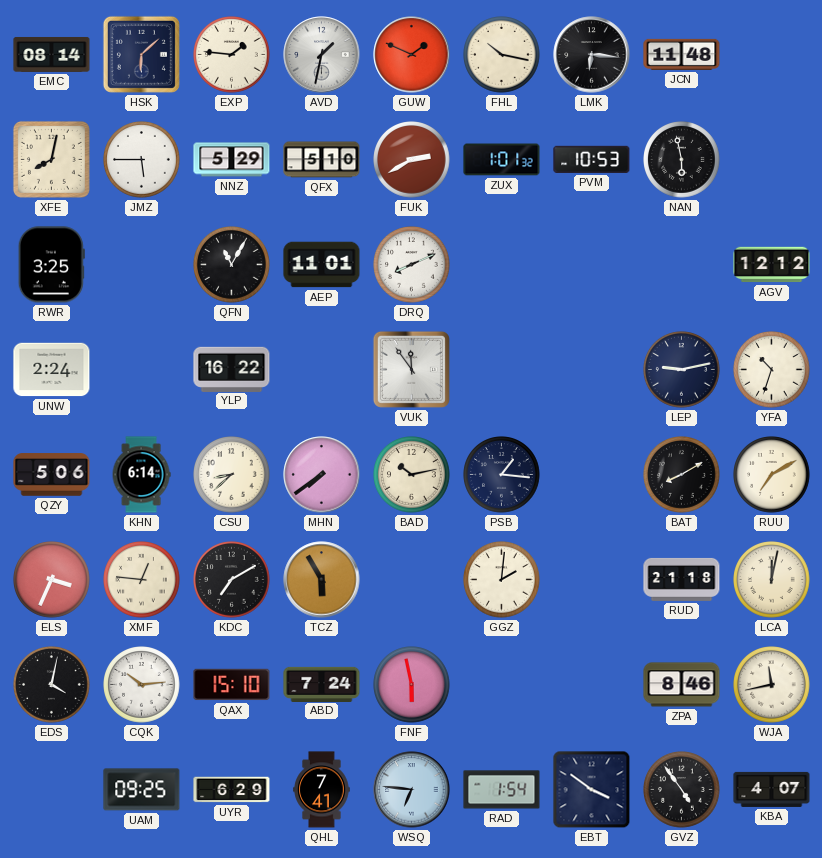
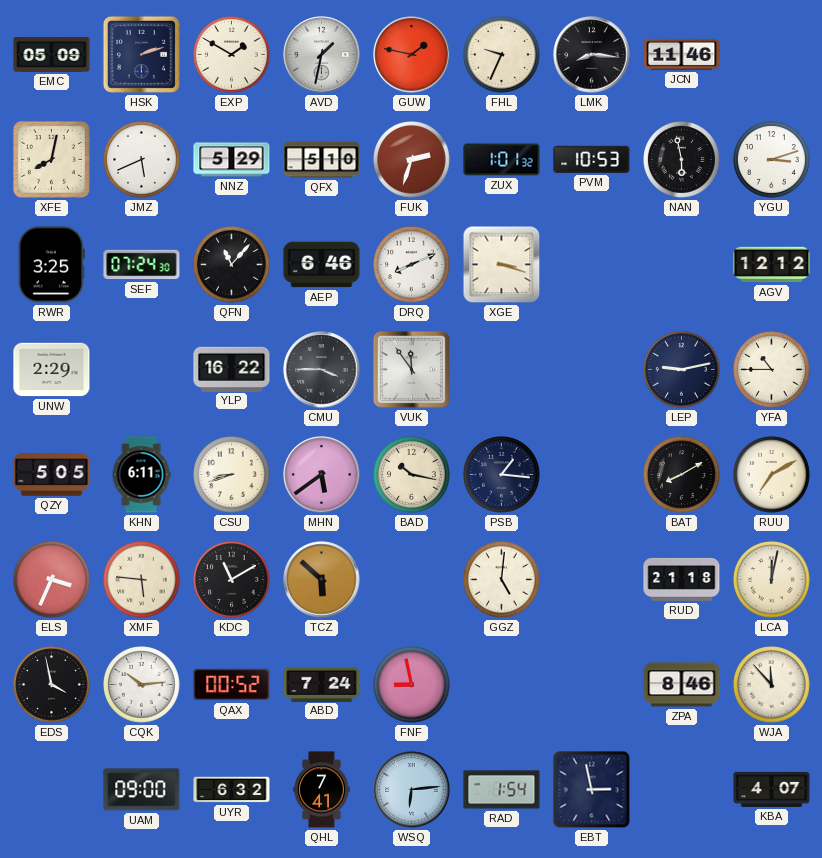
EMC: 08:14 -> 05:09
HSK: 6:08 -> 2:12
EXP: 1:46 -> 1:50
GUW: 1:49 -> 1:47
FHL: 10:17 -> 9:34
LMK: 6:16 -> 8:16
JCN: 11:48 -> 11:46
JMZ: 5:45 -> 5:41
FUK: 2:40 -> 2:33
YGU: none -> 3:12
SEF: none -> 07:24
QFN: 11:05 -> 11:07
AEP: 11:01 -> 6:46
XGE: none -> 3:18
UNW: 2:24 -> 2:29
CMU: none -> 3:45
YFA: 10:33 -> 10:45
QZY: 5:06 -> 5:05
KHN: 6:14 -> 6:11
CSU: 8:38 -> 8:42
MHN: 7:39 -> 5:39
BAD: 10:13 -> 10:17
XMF: 12:46 -> 5:46
KDC: 7:10 -> 11:10
TCZ: 5:55 -> 5:52
GGZ: 2:01 -> 5:01
EDS: 4:02 -> 3:58
QAX: 15:10 -> 00:52
FNF: 5:58 -> 8:58
WJA: 11:43 -> 11:53
UAM: 09:25 -> 09:00
UYR: 6:29 -> 6:32
WSQ: 6:46 -> 6:14
EBT: 3:51 -> 2:58
GVZ: 4:54 -> none
